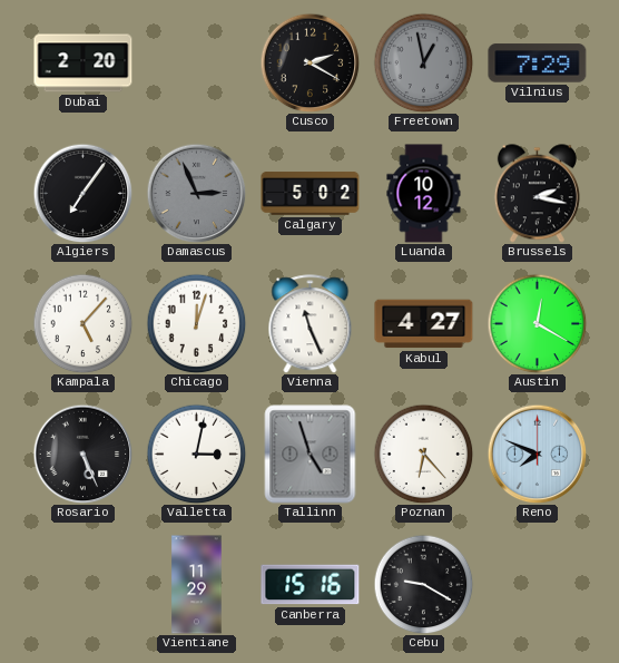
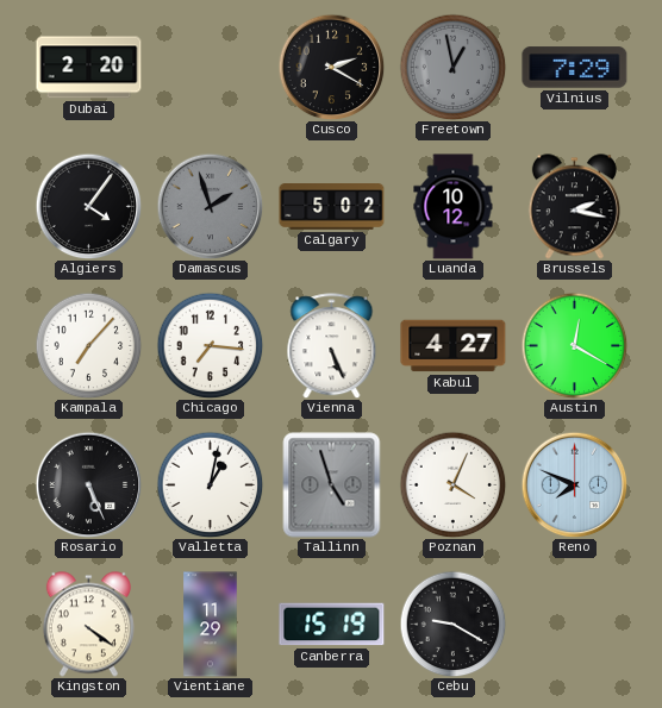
Algiers: 7:06 -> 4:06
Damascus: 2:56 -> 1:57
Kampala: 5:07 -> 7:07
Chicago: 12:03 -> 7:16
Vienna: 11:26 -> 5:26
Valletta: 3:02 -> 1:02
Poznan: 6:23 -> 4:04
Kingston: none -> 4:21
Canberra: 15:16 -> 15:19
